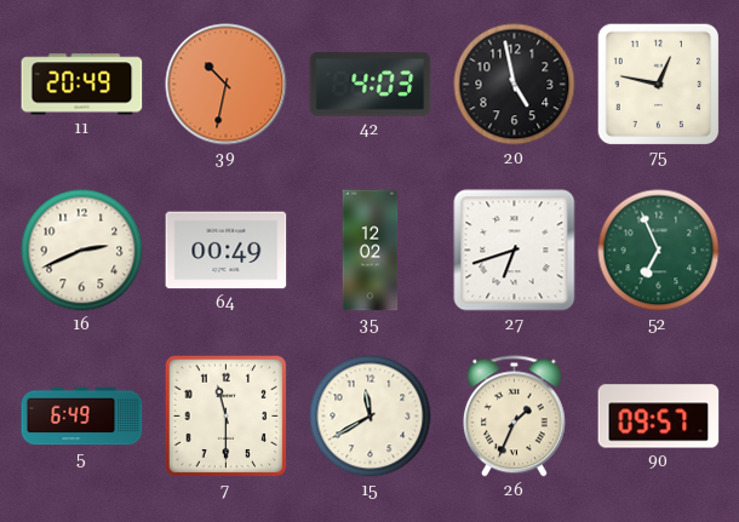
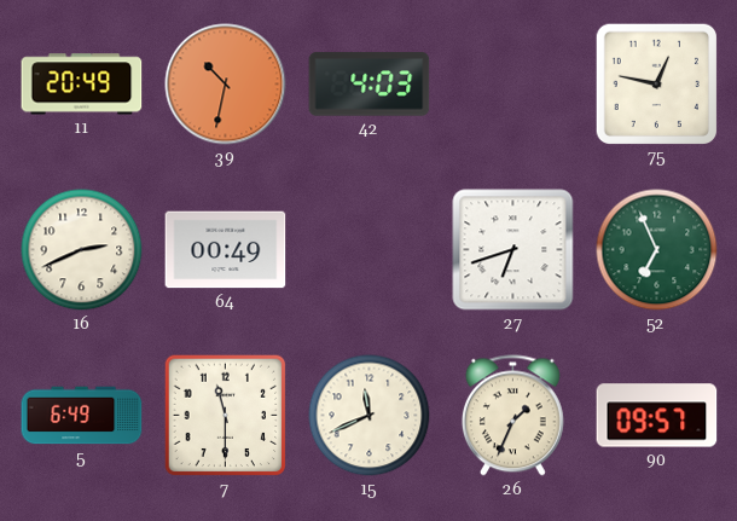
20: 4:58 -> none
35: 12:02 -> none
15: 11:40 -> 11:41
